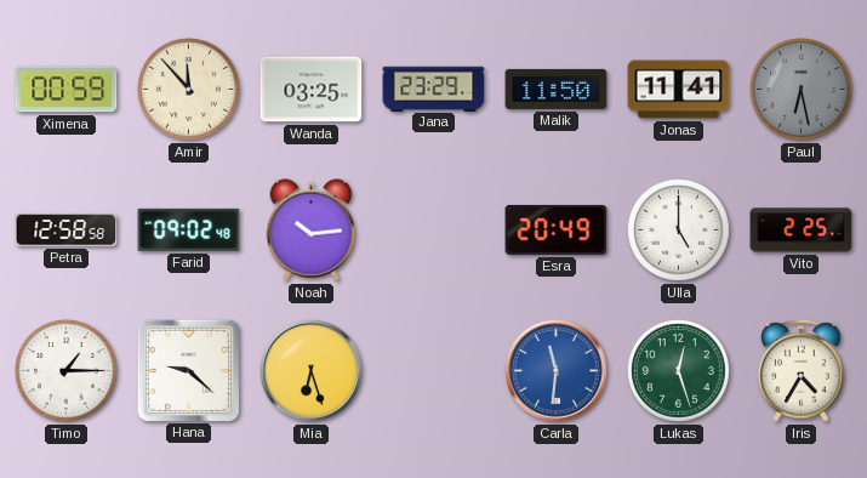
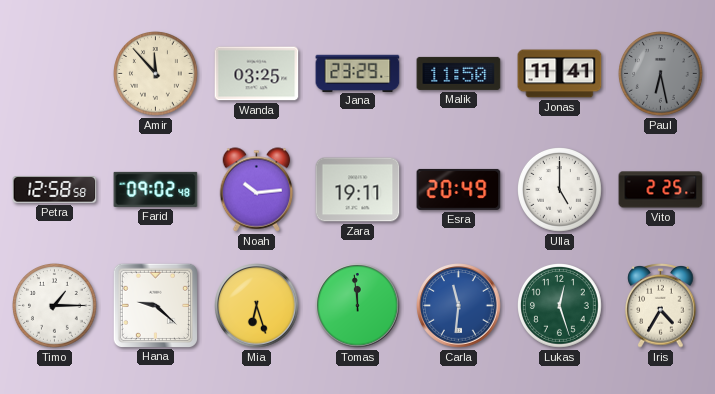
Ximena: 00:59 -> none
Zara: none -> 19:11
Tomas: none -> 11:59
